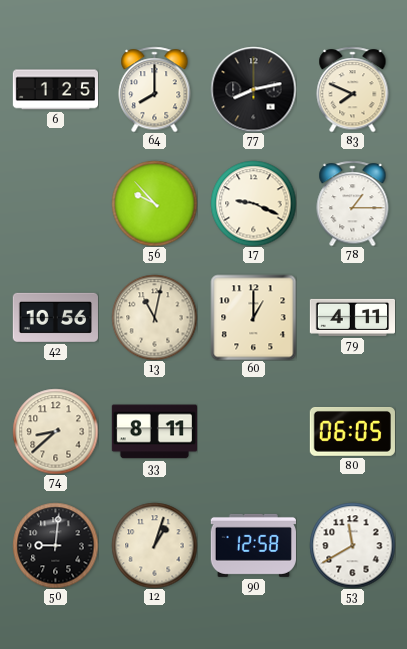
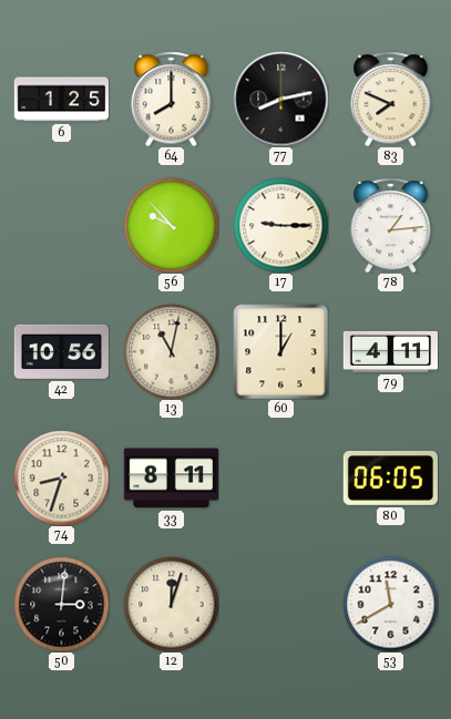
17: 9:19 -> 9:15
78: 1:15 -> 1:14
74: 8:38 -> 8:33
50: 9:01 -> 3:01
12: 1:03 -> 12:03
90: 12:58 -> none
